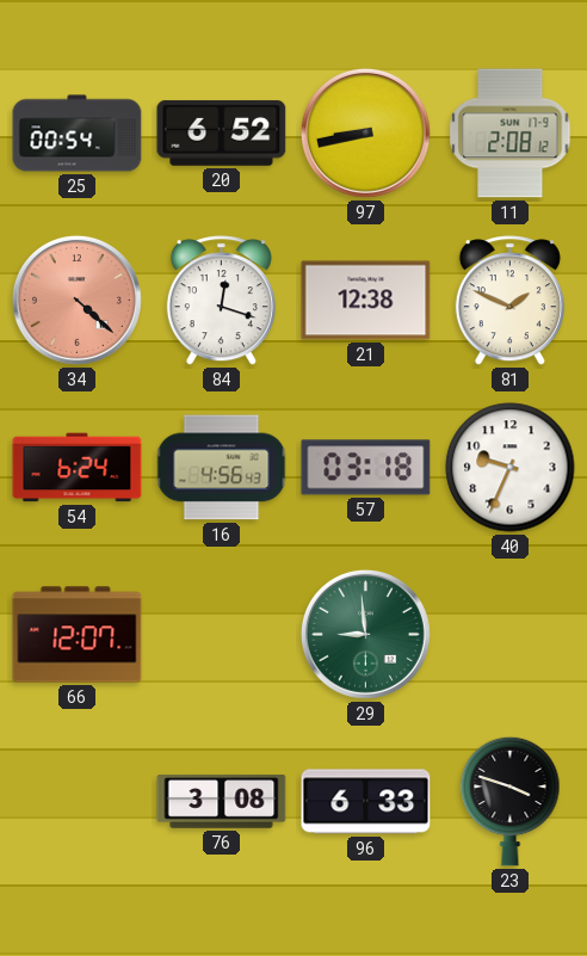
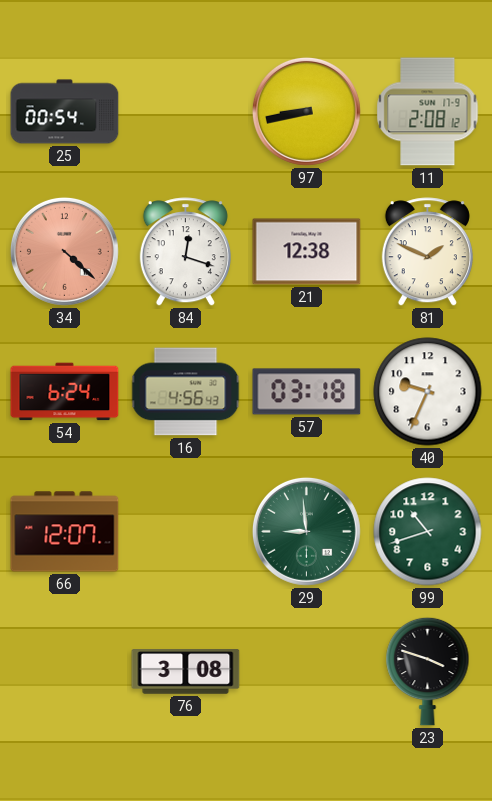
20: 6:52 -> none
99: none -> 10:42
96: 6:33 -> none
